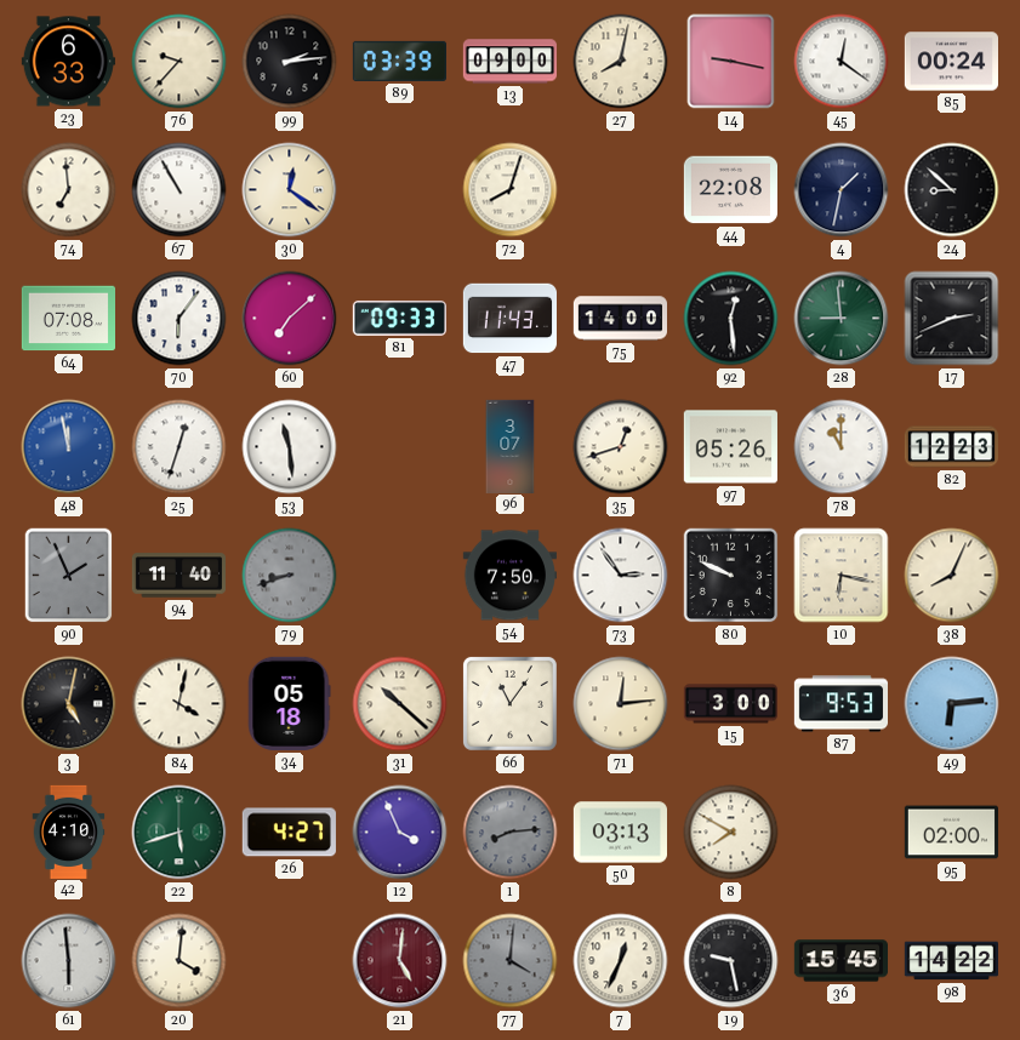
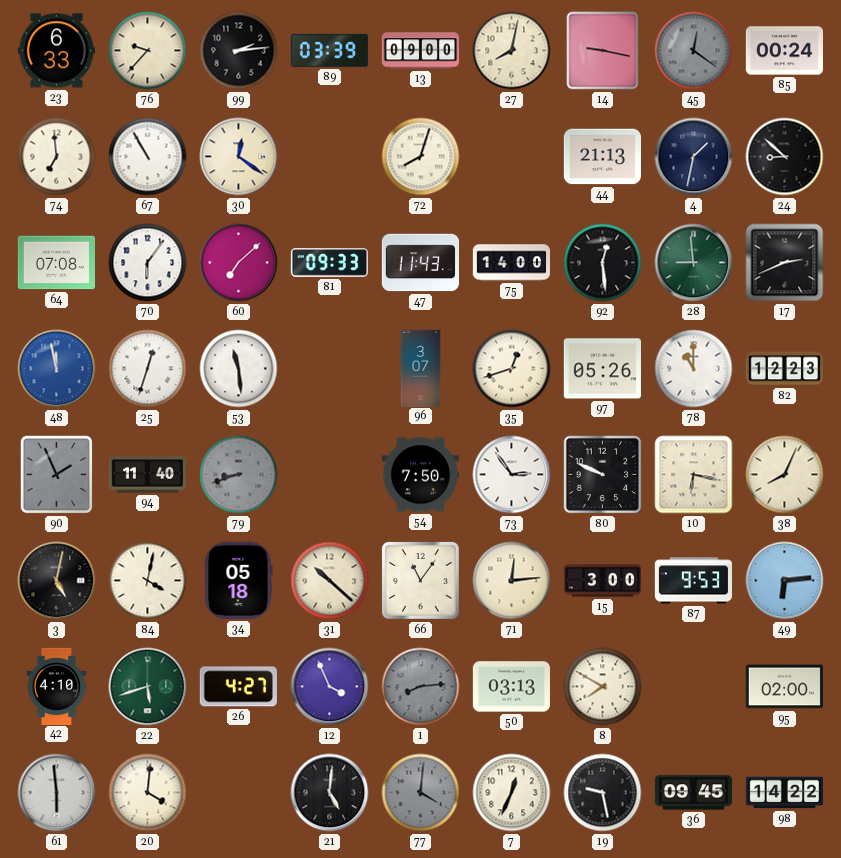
45 dial: white -> grey
44: 22:08 -> 21:13
21 dial: burgundy -> black
36: 15:45 -> 09:45
